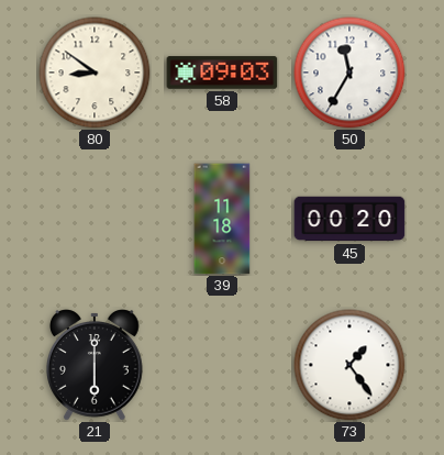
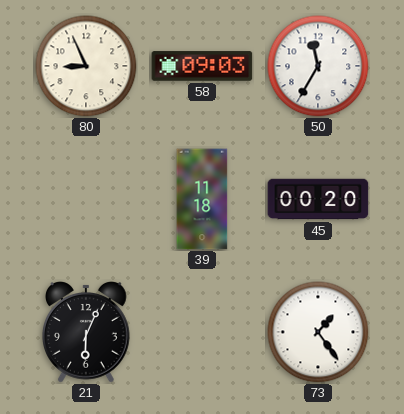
80: 8:51 -> 8:56
21: 6:00 -> 6:04
